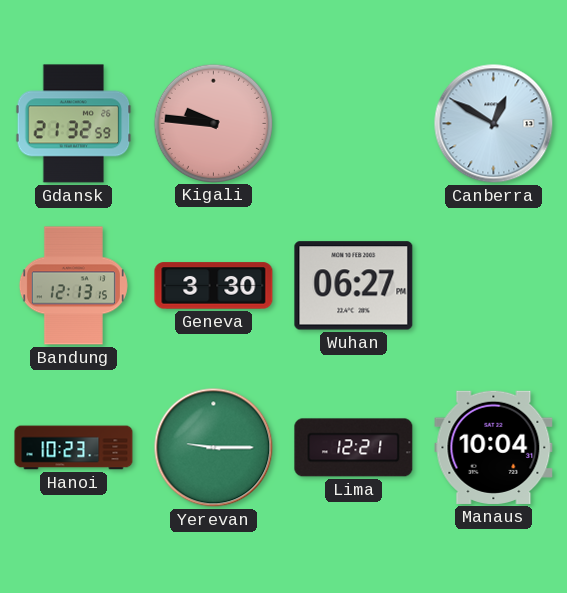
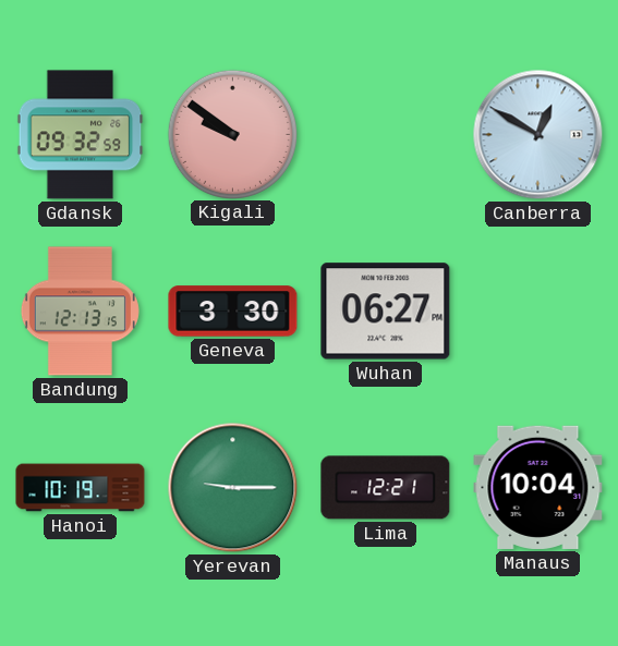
Gdansk: 21:32 -> 09:32
Kigali: 9:46 -> 9:51
Hanoi: 10:23 -> 10:19
